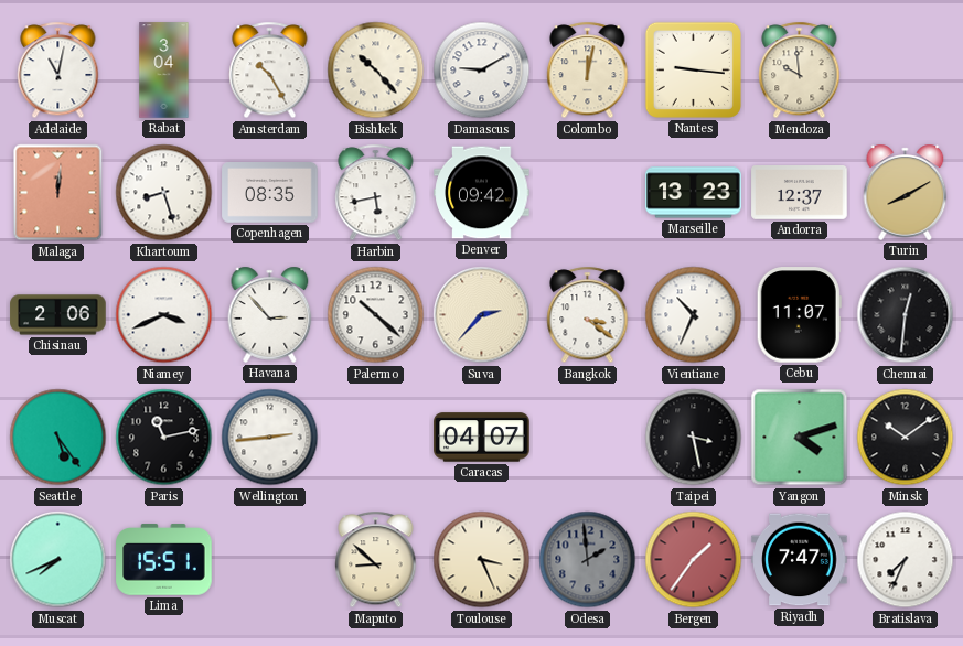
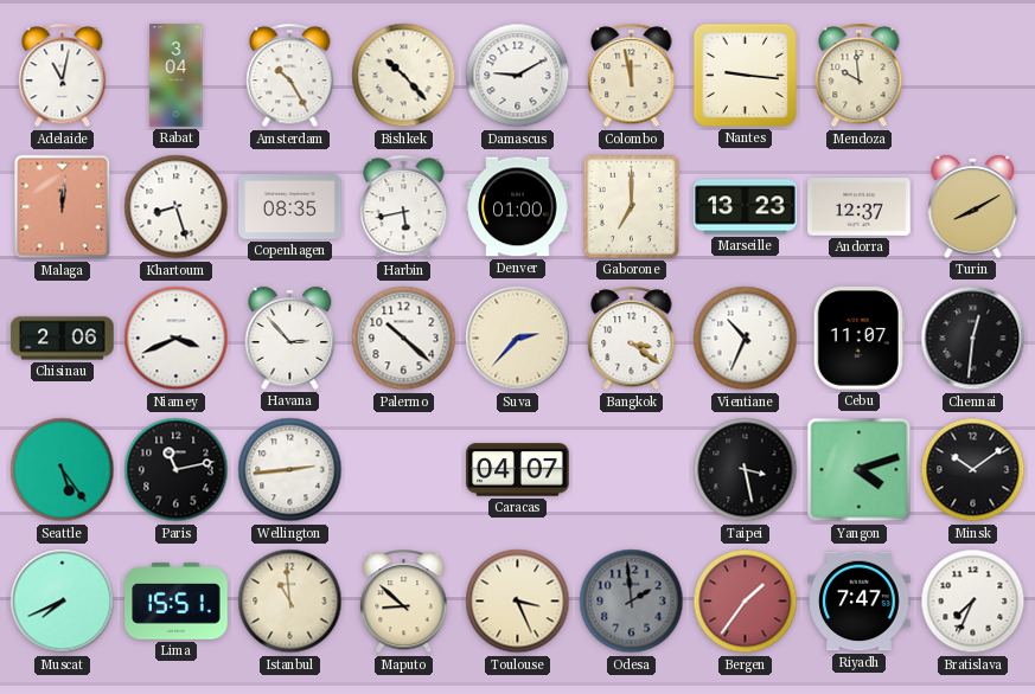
Colombo: 12:02 -> 11:58
Denver: 09:42 -> 01:00
Gaborone: none -> 7:00
Istanbul: none -> 10:59
